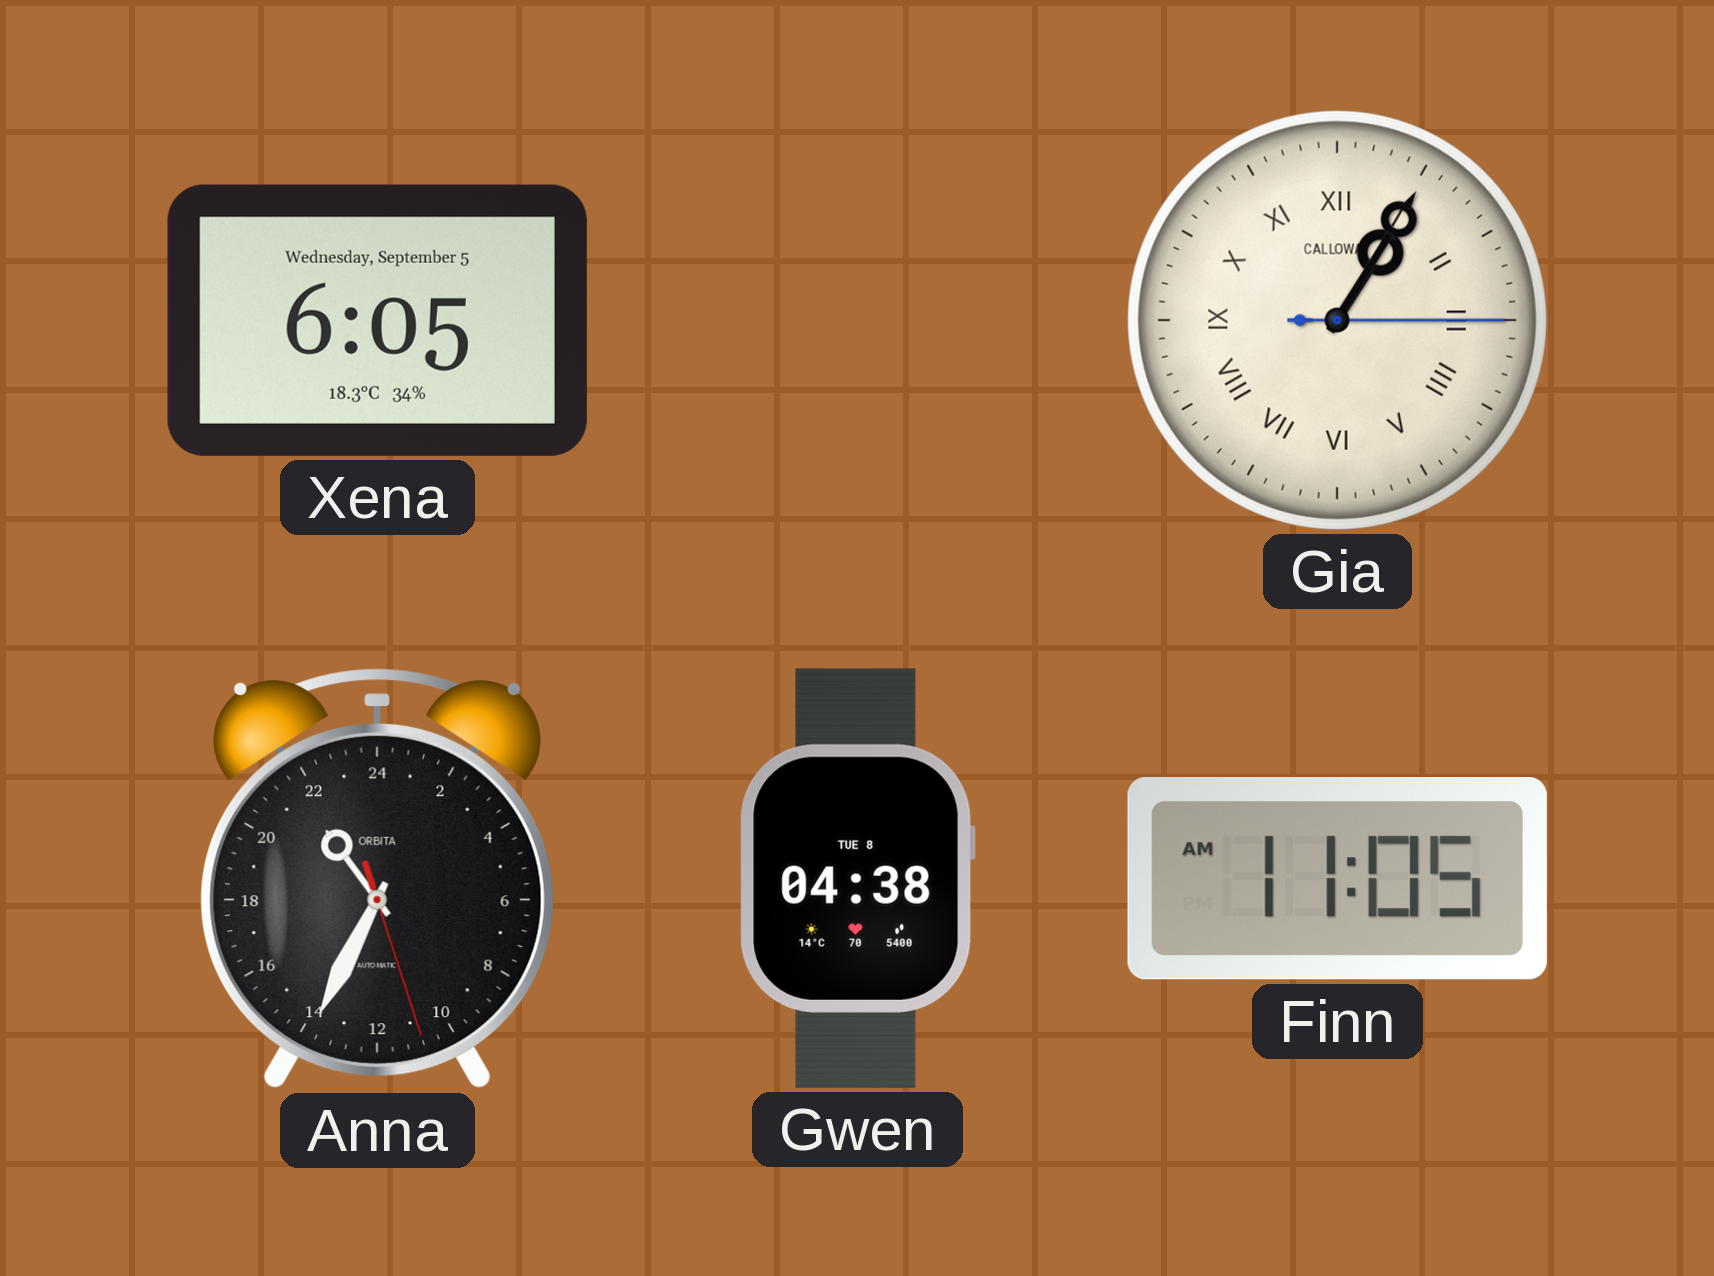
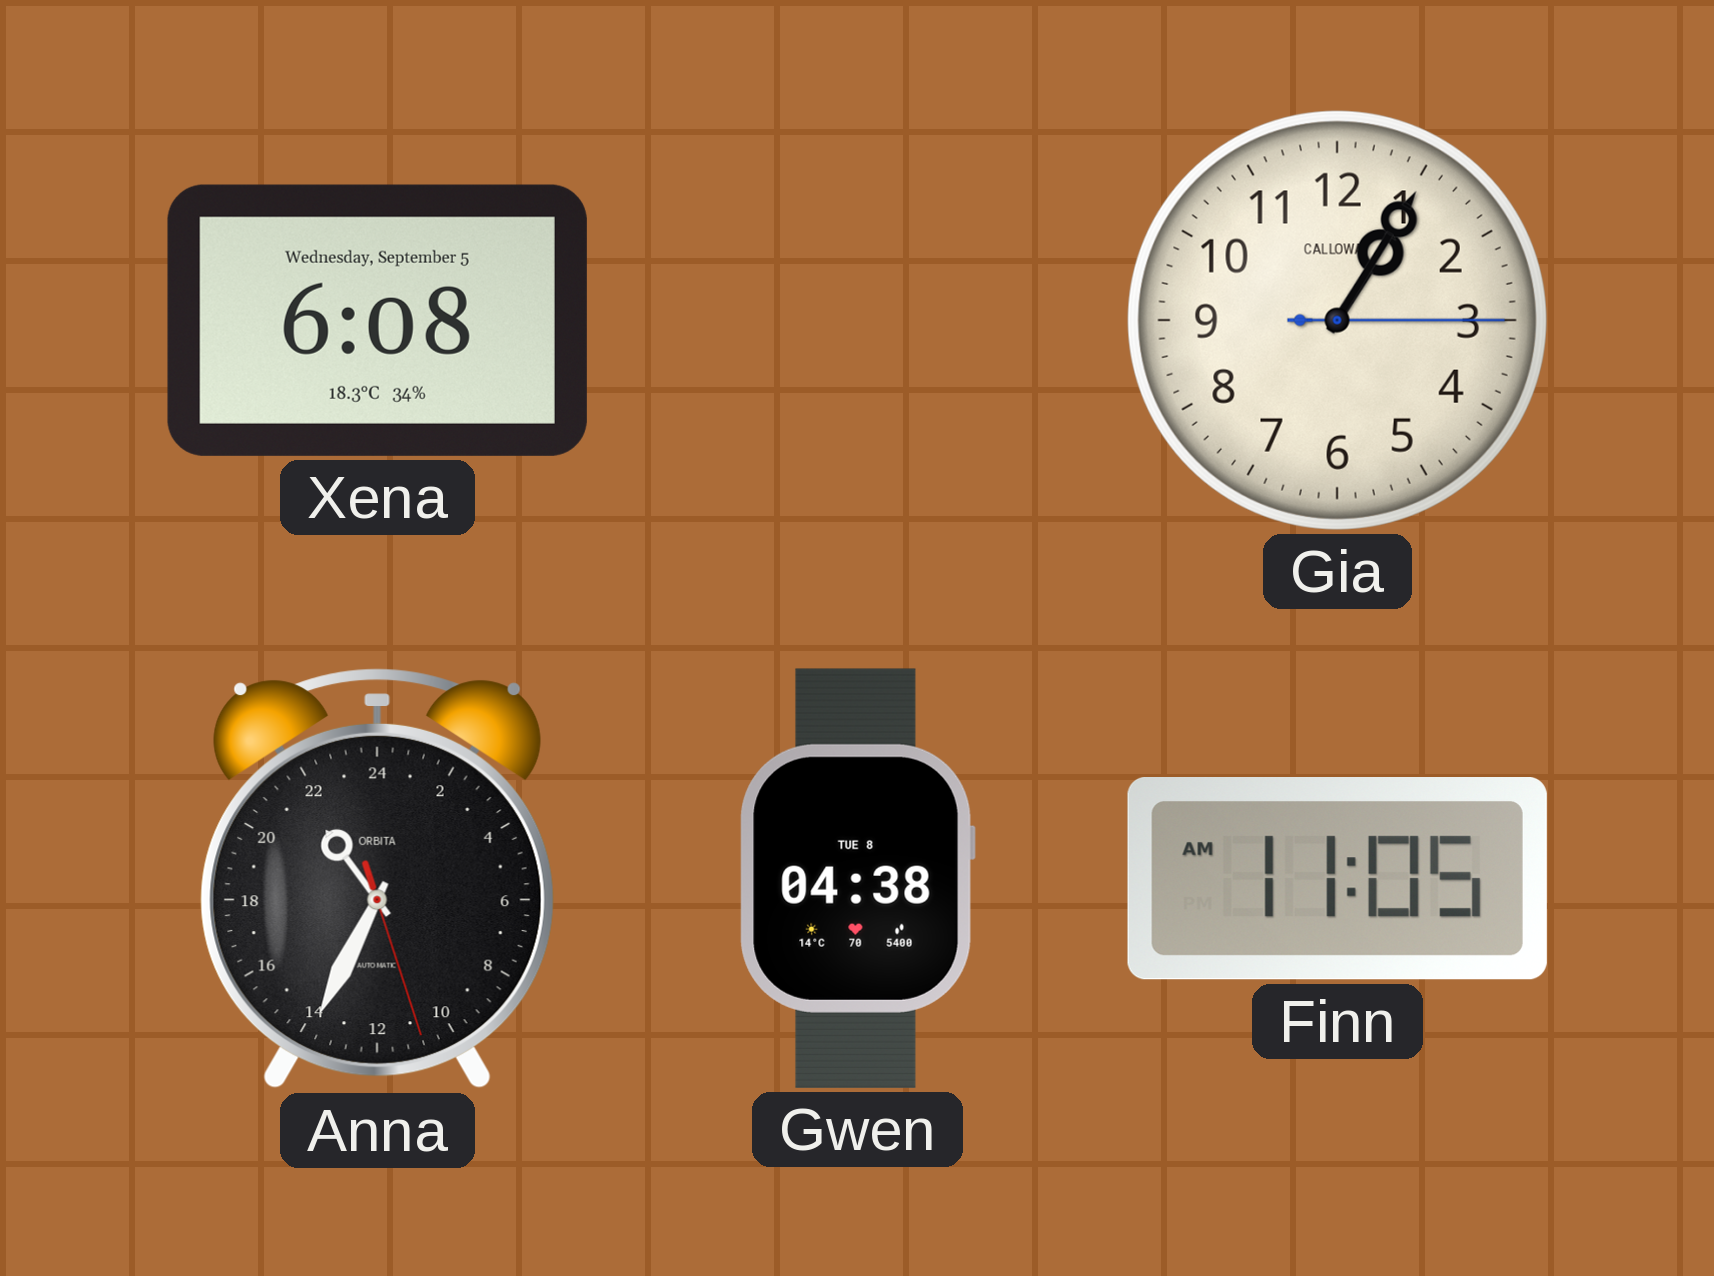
Xena: 6:05 -> 6:08
Gia numerals: Roman -> Arabic
